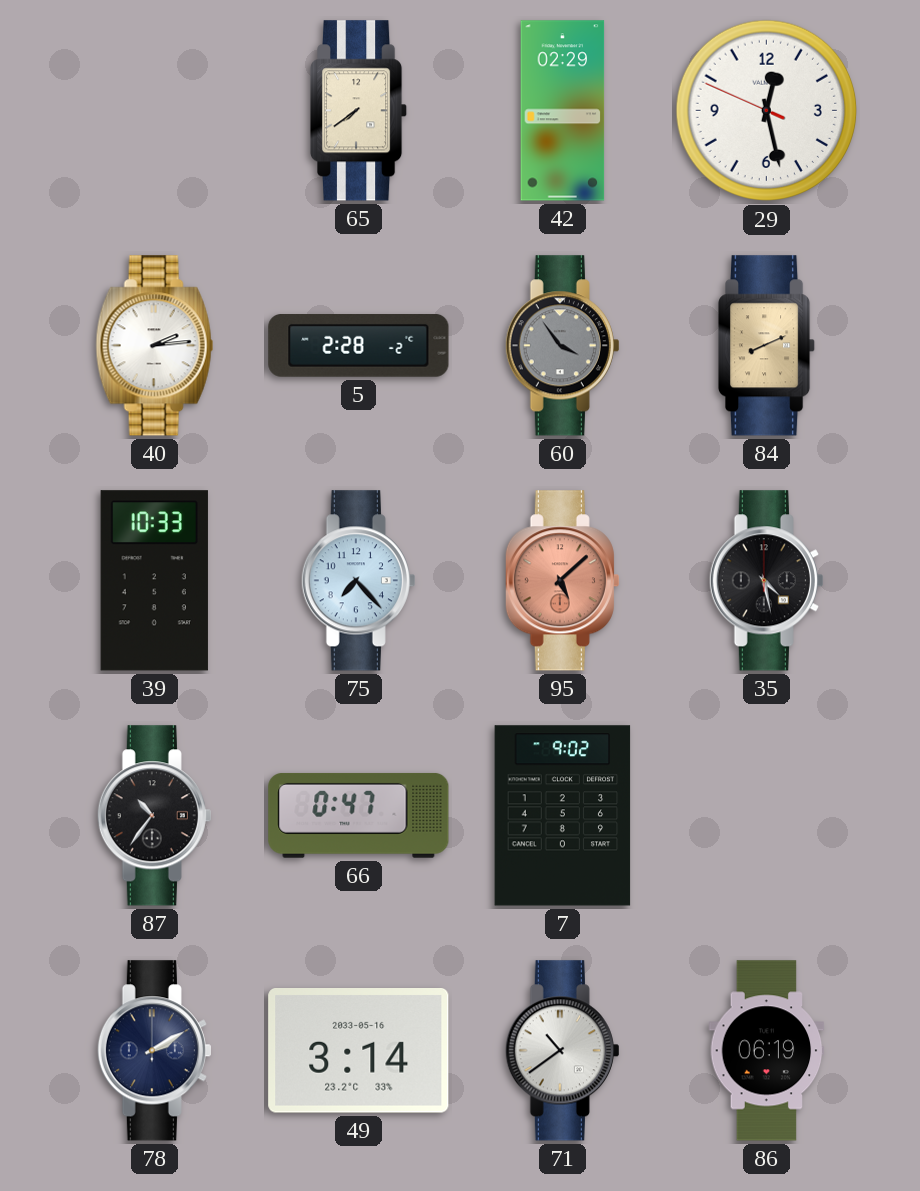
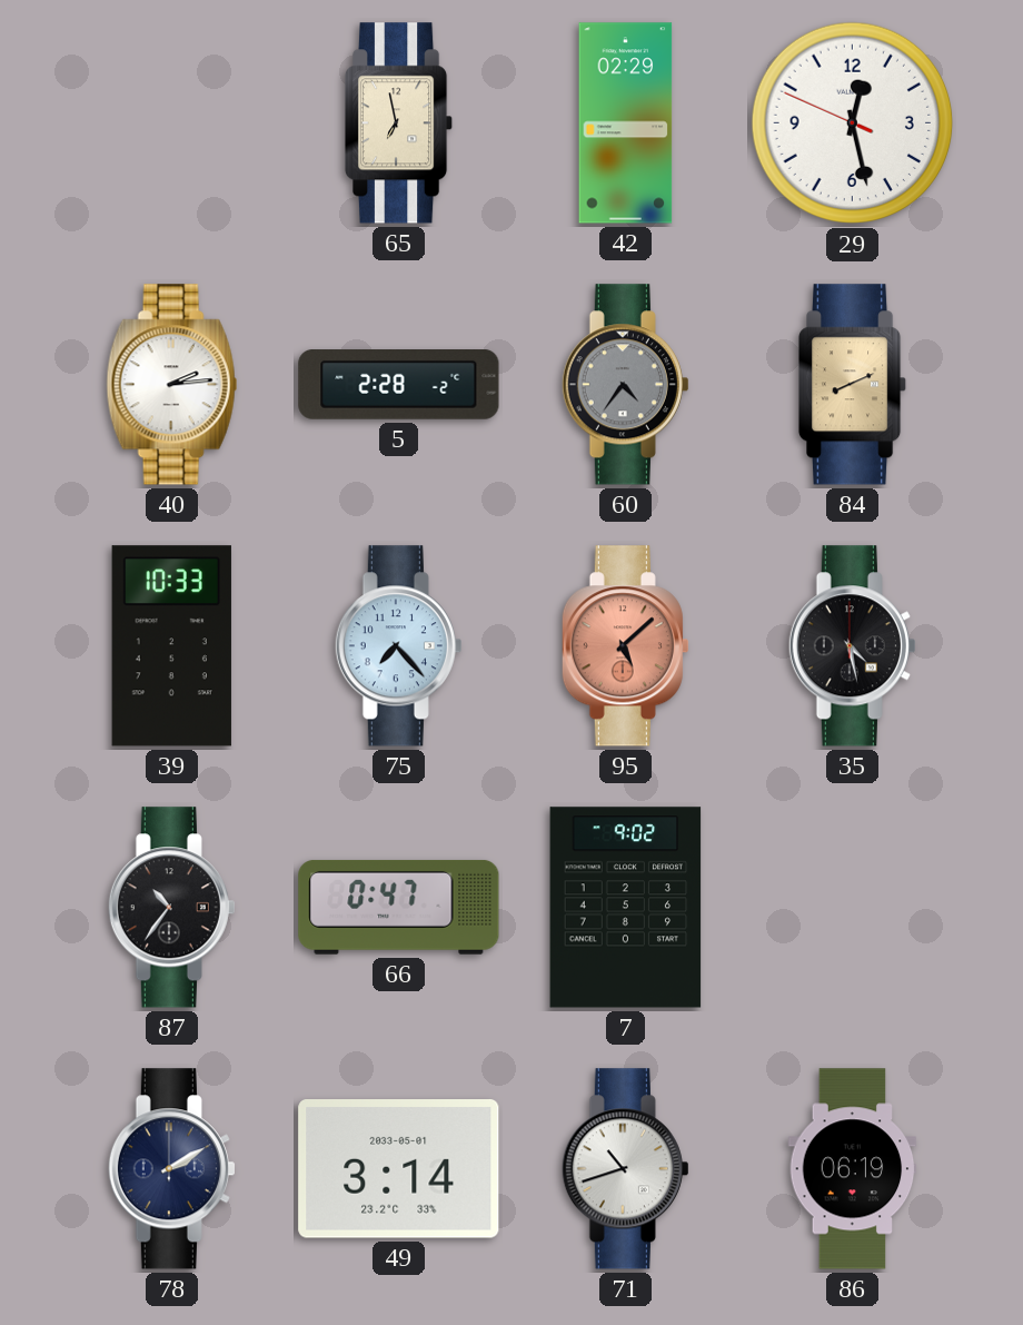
65: 7:39 -> 6:58
60: 3:54 -> 4:36
49 date: 2033-05-16 -> 2033-05-01
71: 10:39 -> 10:42
